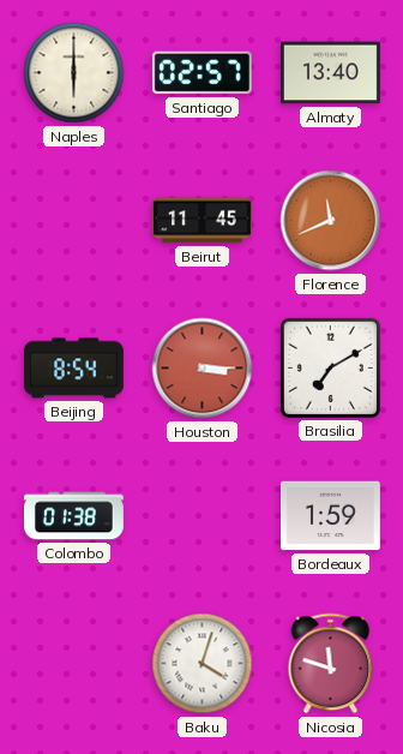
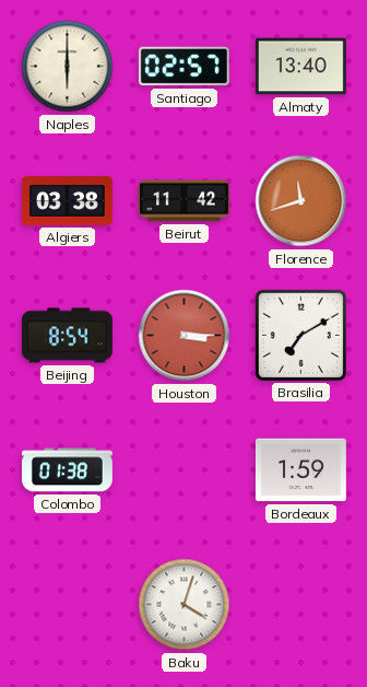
Algiers: none -> 03:38
Beirut: 11:45 -> 11:42
Florence: 11:41 -> 11:42
Nicosia: 11:48 -> none
